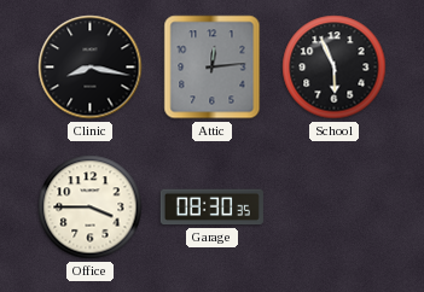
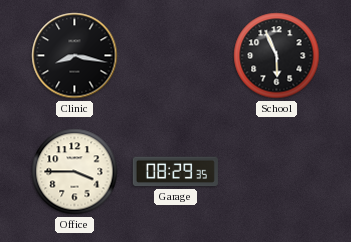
Attic: 12:14 -> none
Garage: 08:30 -> 08:29
